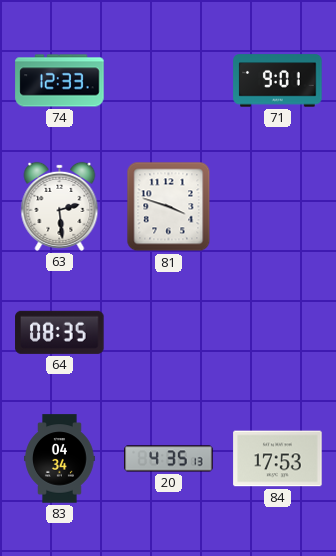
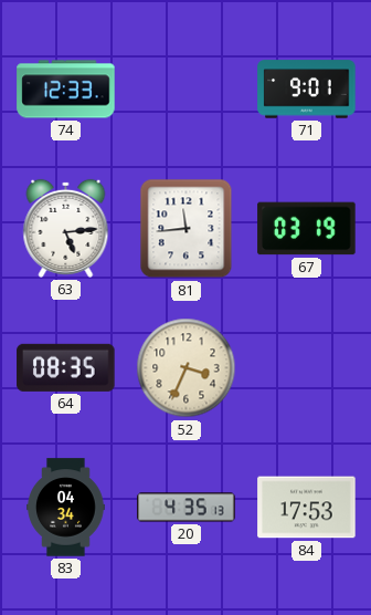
63: 2:29 -> 5:14
81: 3:48 -> 11:44
67: none -> 03:19
52: none -> 3:34
